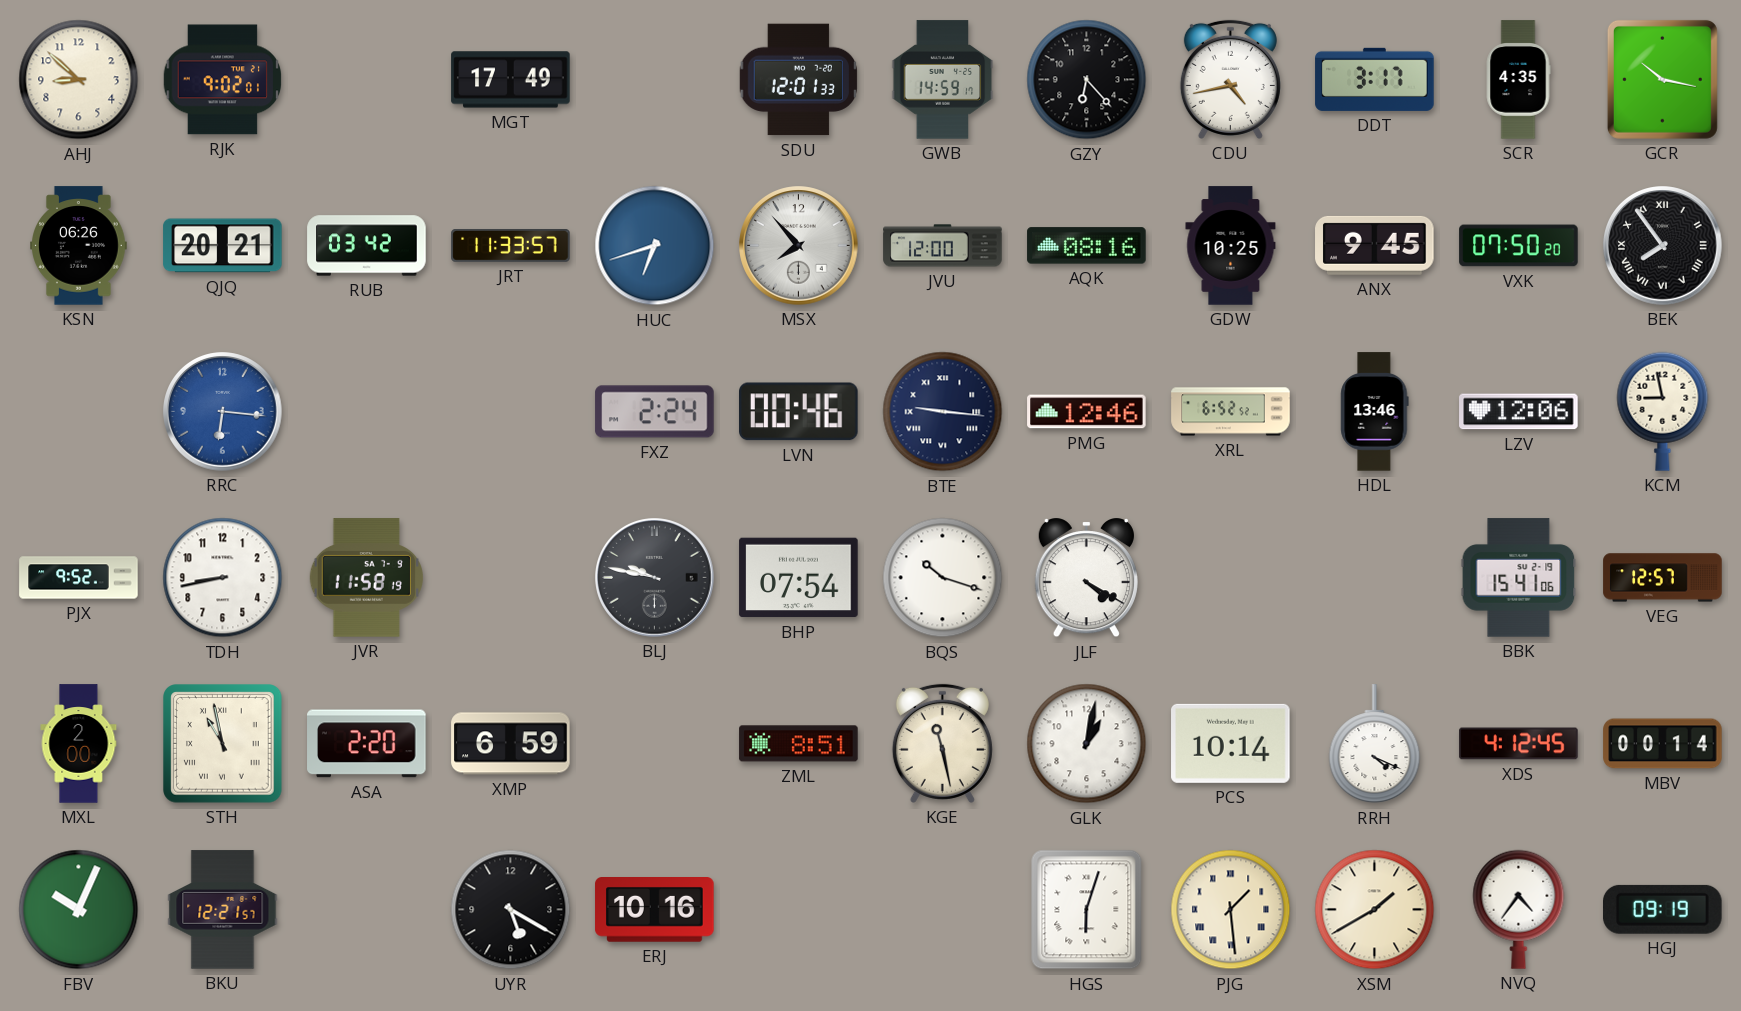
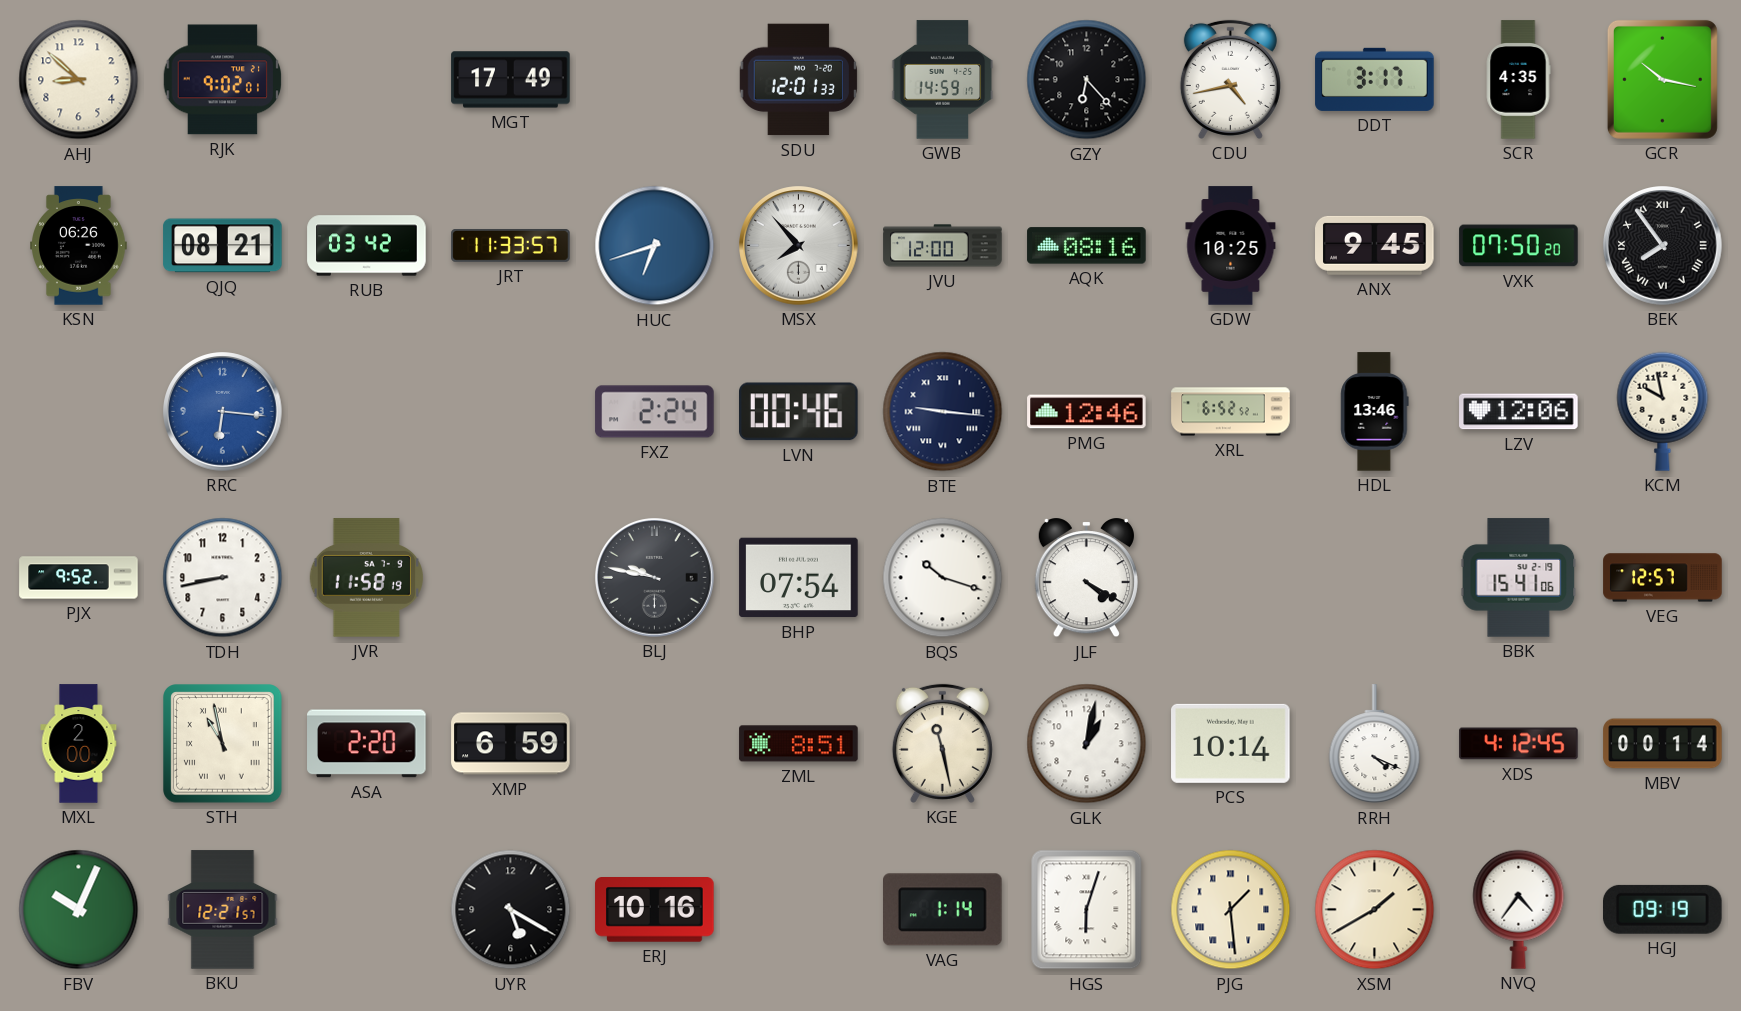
QJQ: 20:21 -> 08:21
KCM: 8:58 -> 9:58
VAG: none -> 1:14
